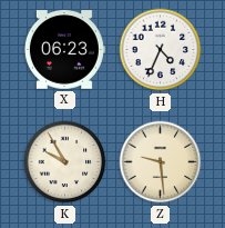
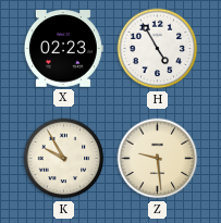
X: 06:23 -> 02:23
H: 4:34 -> 4:55
